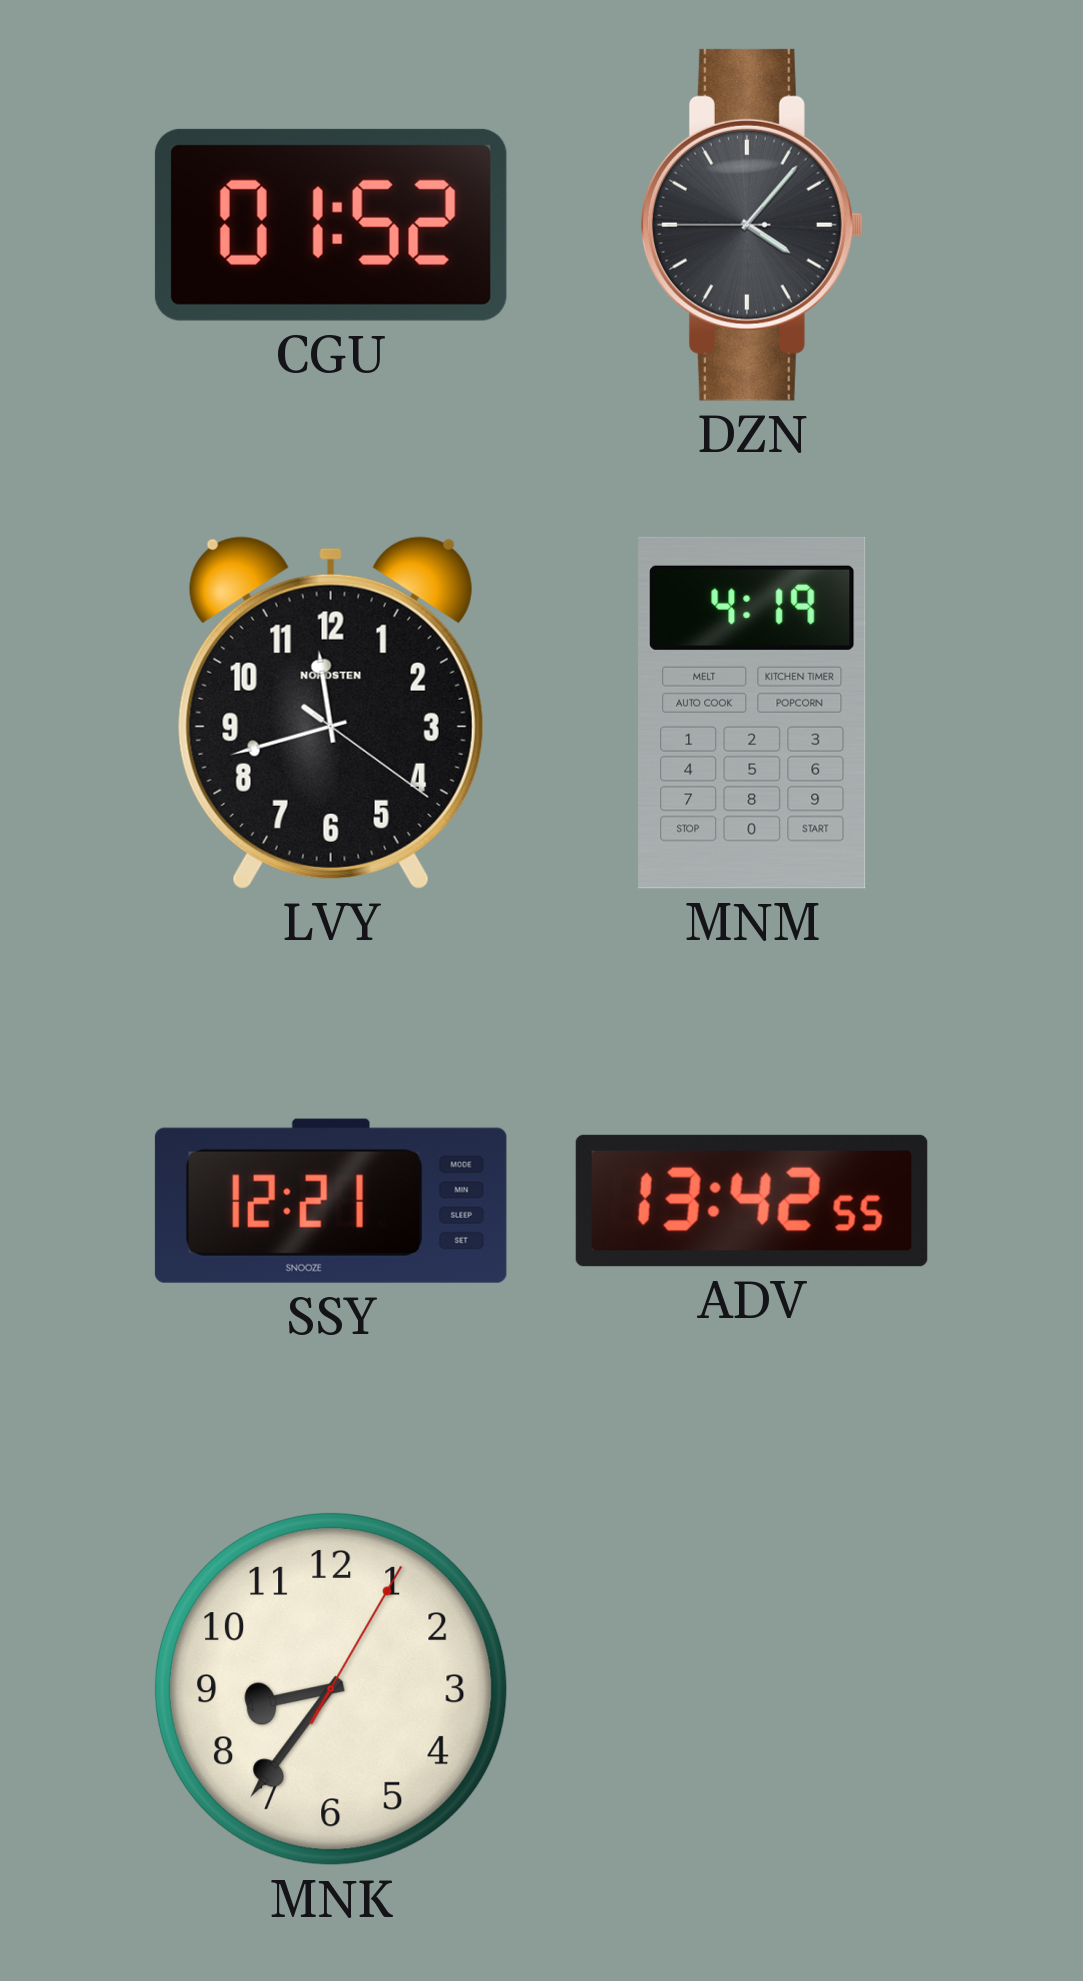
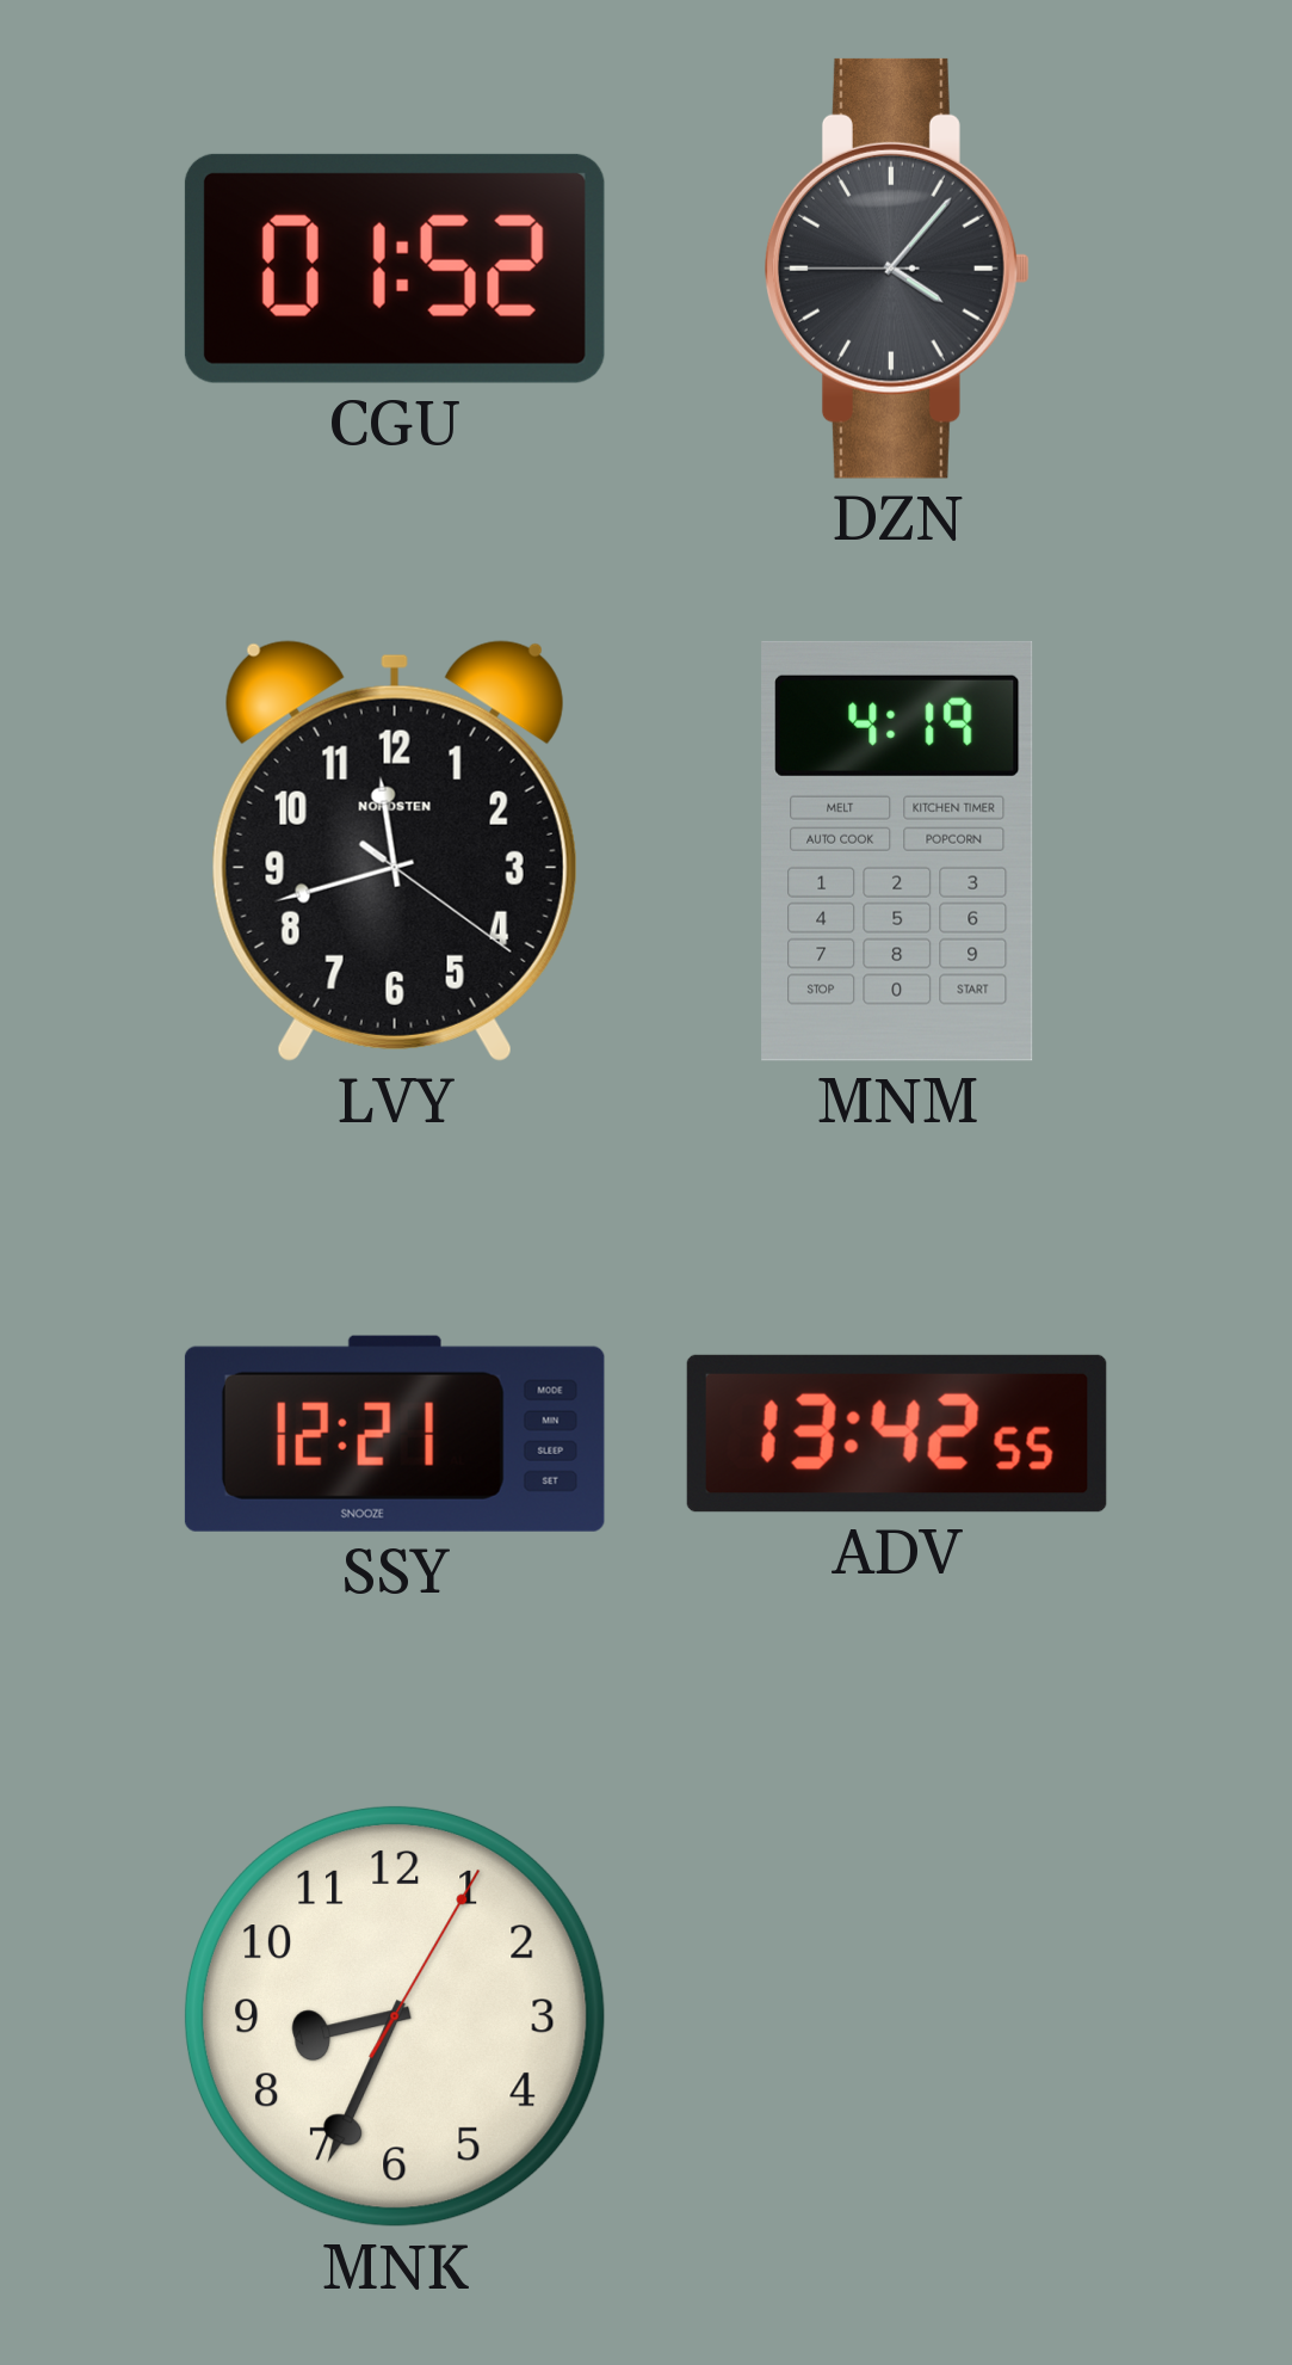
MNK: 8:36 -> 8:34
